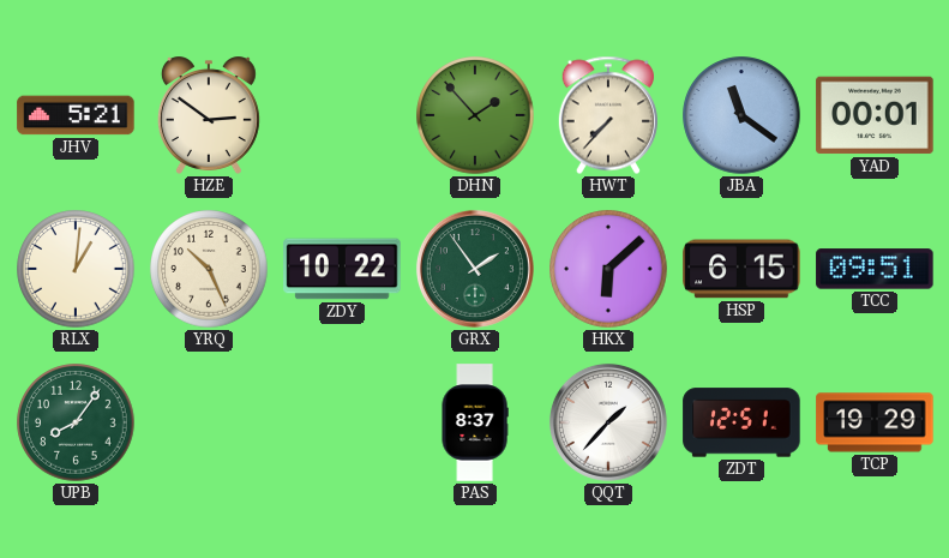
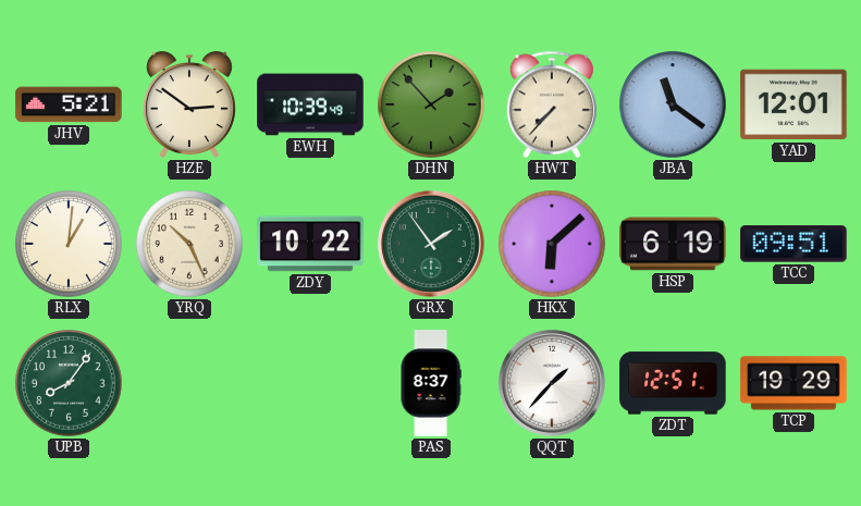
EWH: none -> 10:39
YAD: 00:01 -> 12:01
HSP: 6:15 -> 6:19
